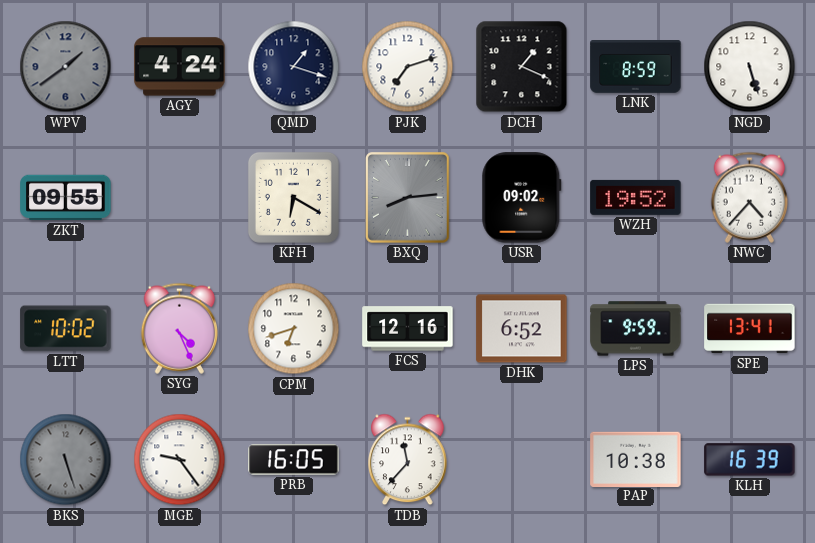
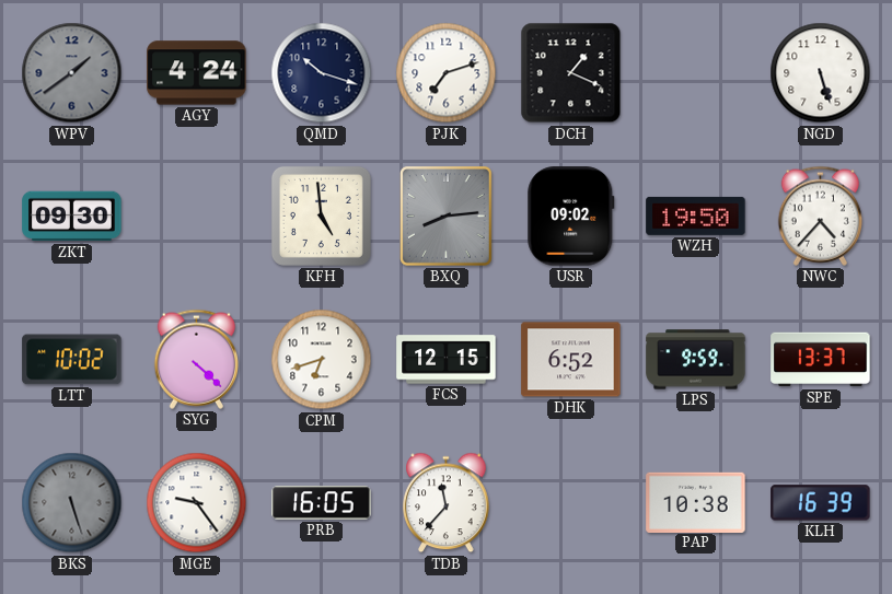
QMD: 1:18 -> 10:18
LNK: 8:59 -> none
ZKT: 09:55 -> 09:30
KFH: 6:20 -> 4:59
WZH: 19:52 -> 19:50
SYG: 4:26 -> 4:22
FCS: 12:16 -> 12:15
SPE: 13:41 -> 13:37
